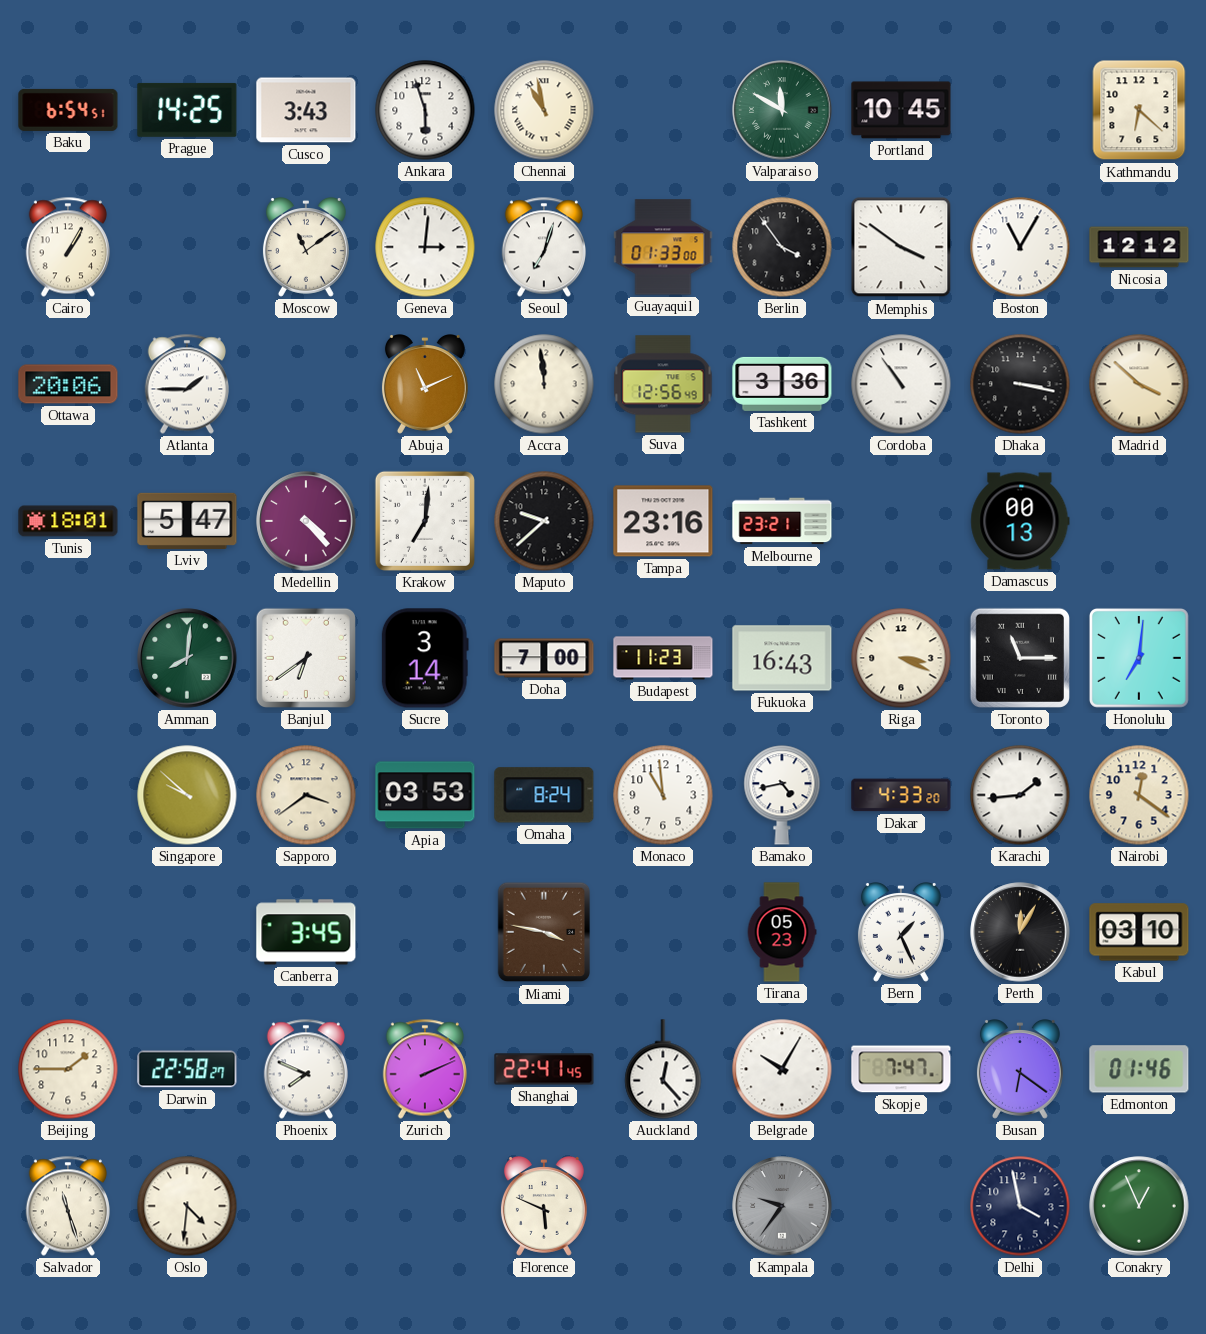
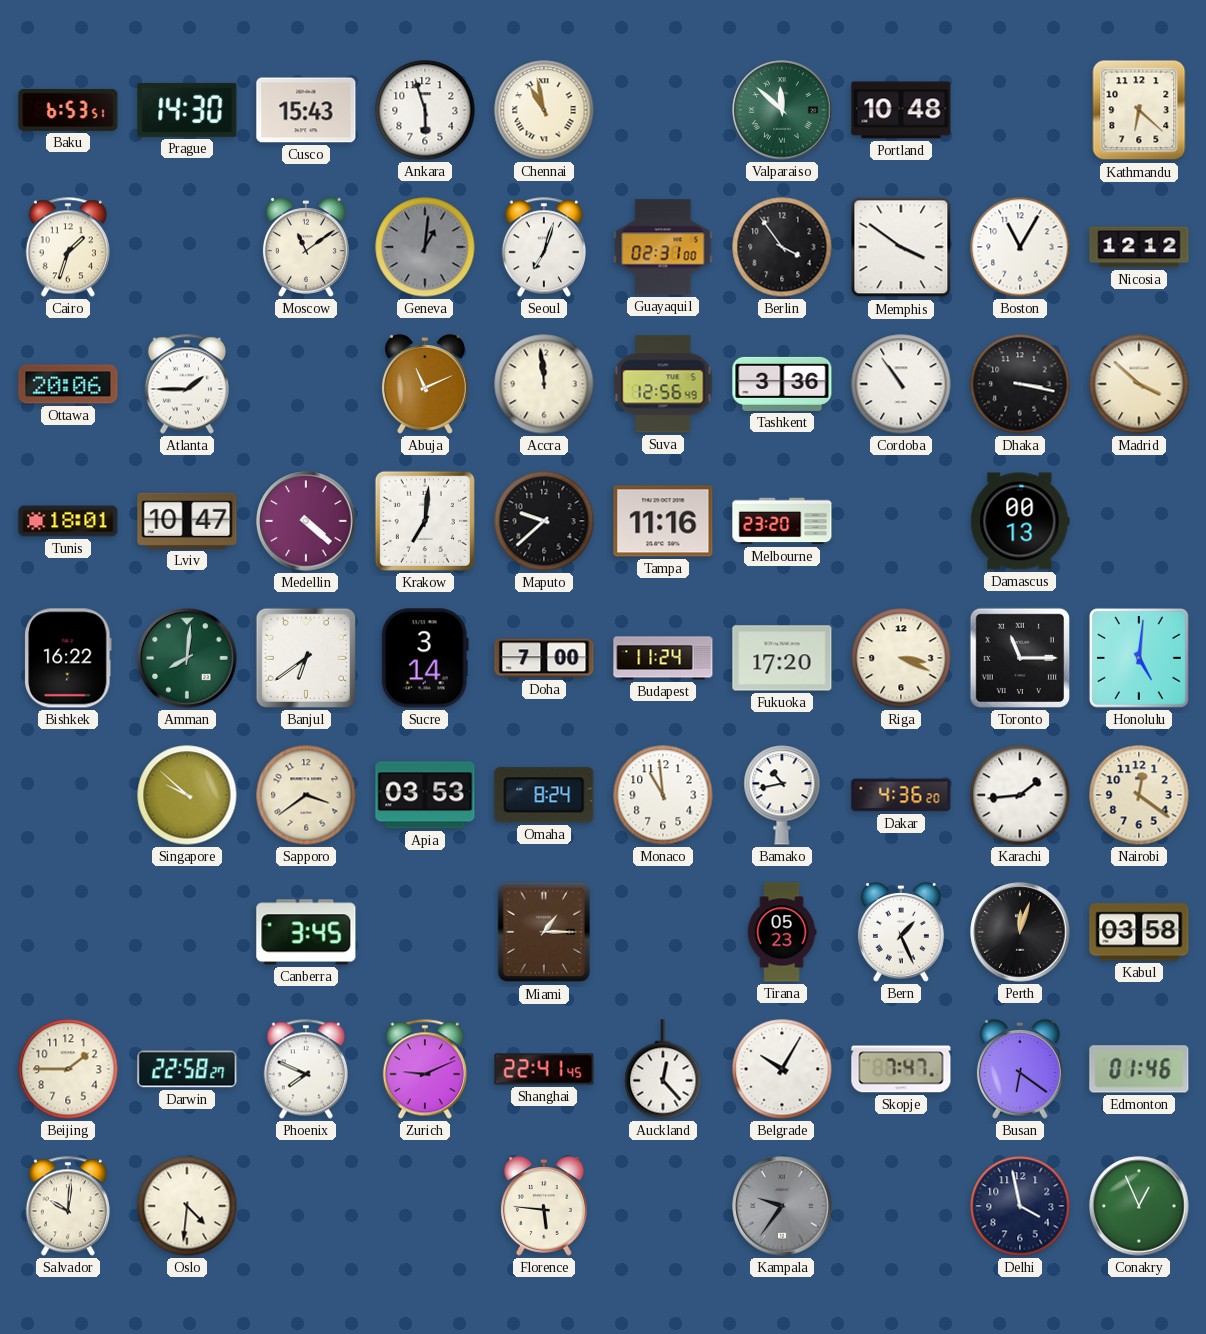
Baku: 6:54 -> 6:53
Prague: 14:25 -> 14:30
Cusco: 3:43 -> 15:43
Valparaiso: 11:50 -> 11:52
Portland: 10:45 -> 10:48
Cairo: 1:05 -> 1:33
Geneva: 3:01 -> 1:01
Geneva dial: white -> grey
Guayaquil: 01:33 -> 02:31
Lviv: 5:47 -> 10:47
Medellin: 4:23 -> 4:22
Tampa: 23:16 -> 11:16
Melbourne: 23:21 -> 23:20
Bishkek: none -> 16:22
Budapest: 11:23 -> 11:24
Fukuoka: 16:43 -> 17:20
Honolulu: 7:01 -> 5:01
Bamako: 4:43 -> 10:43
Dakar: 4:33 -> 4:36
Miami: 3:47 -> 1:15
Perth: 12:05 -> 12:03
Kabul: 03:10 -> 03:58
Zurich: 2:11 -> 9:11
Salvador: 11:27 -> 10:01
Florence: 5:49 -> 5:46
